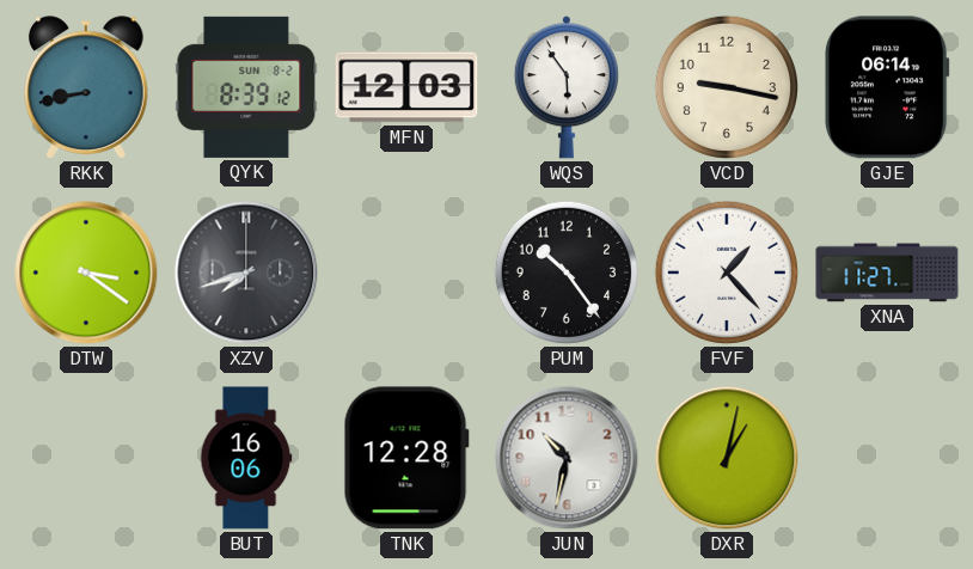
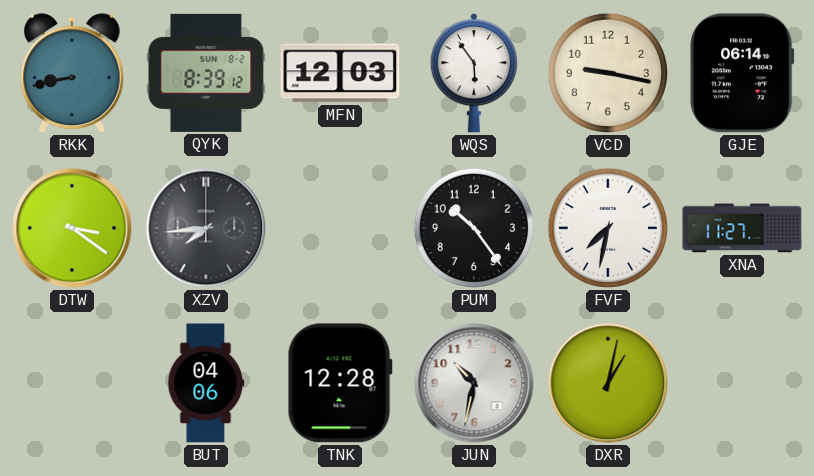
XZV: 7:42 -> 7:44
FVF: 1:23 -> 7:32
BUT: 16:06 -> 04:06
